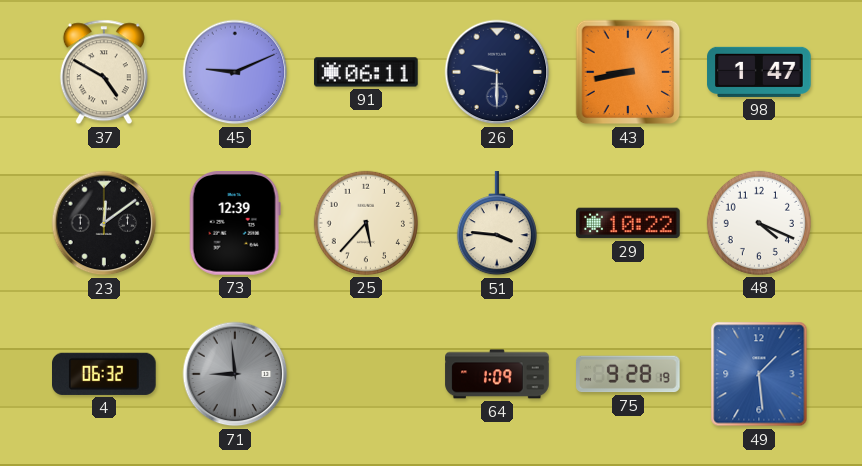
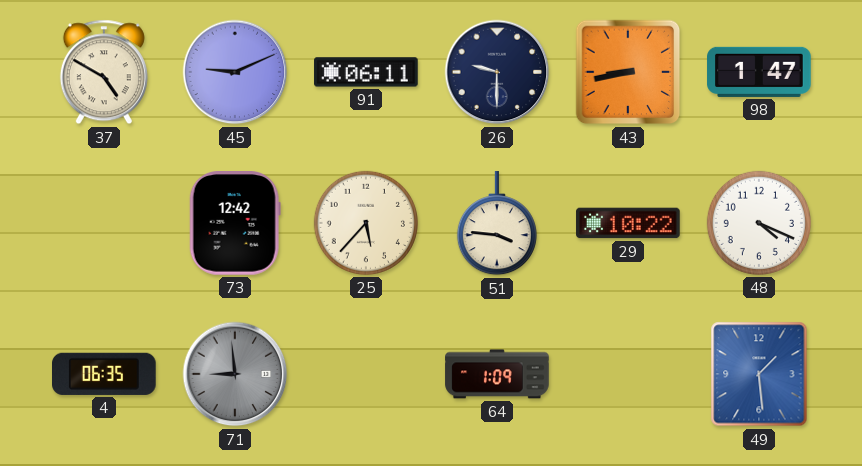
23: 12:09 -> none
73: 12:39 -> 12:42
4: 06:32 -> 06:35
75: 9:28 -> none
